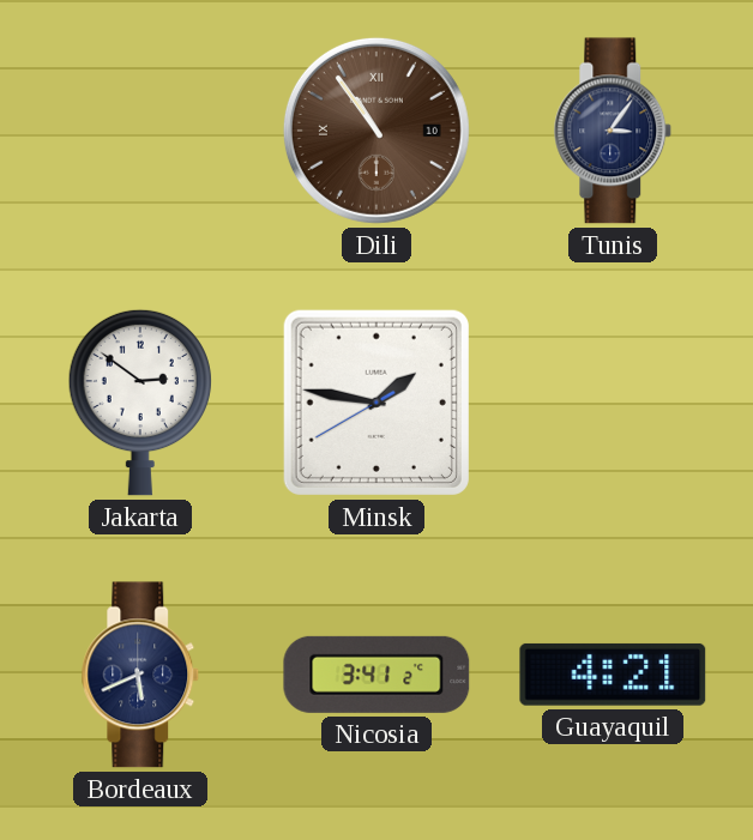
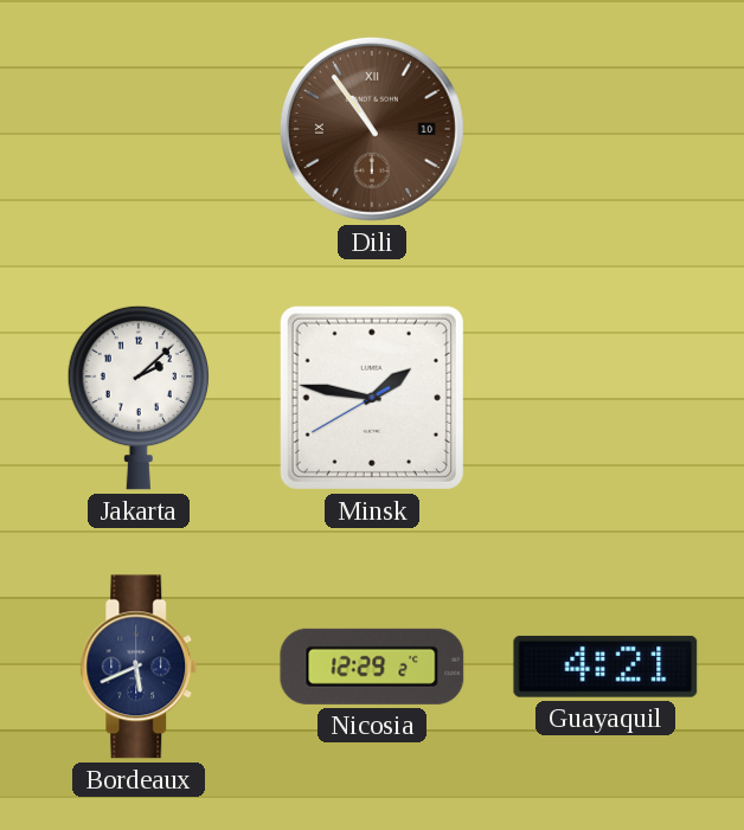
Tunis: 3:06 -> none
Jakarta: 2:51 -> 2:08
Nicosia: 3:41 -> 12:29
